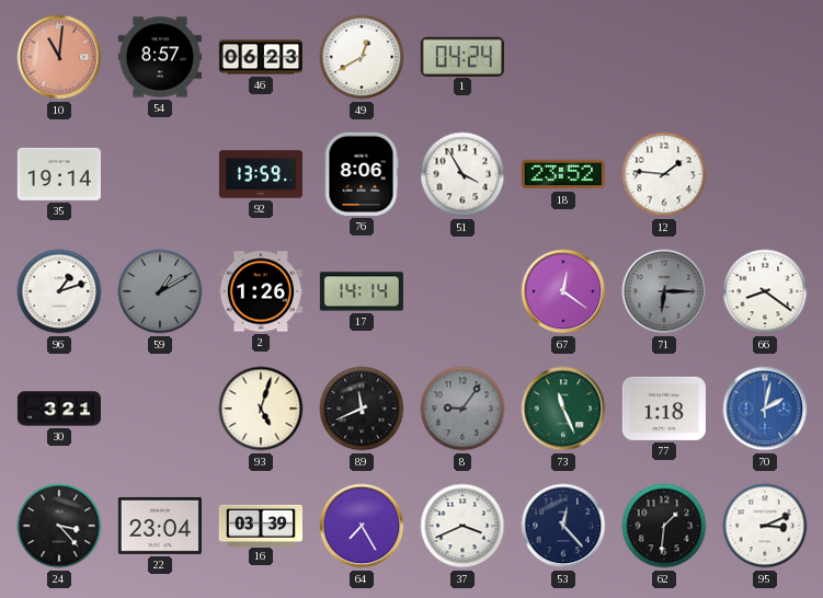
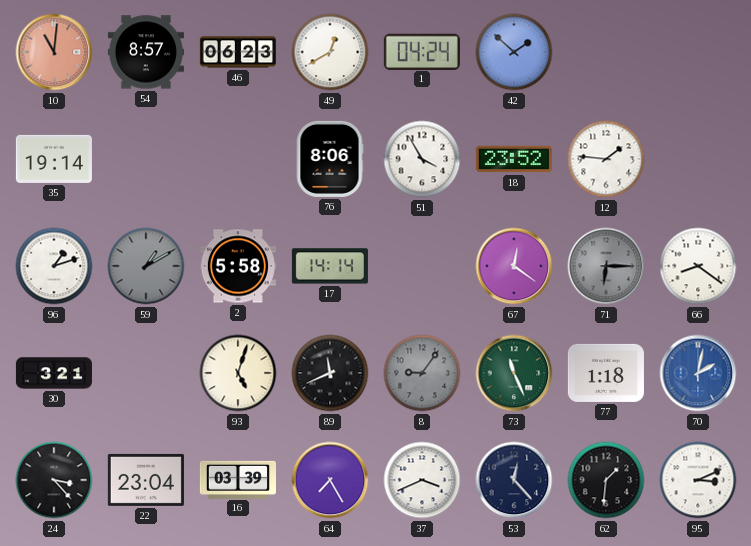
42: none -> 1:52
92: 13:59 -> none
2: 1:26 -> 5:58
